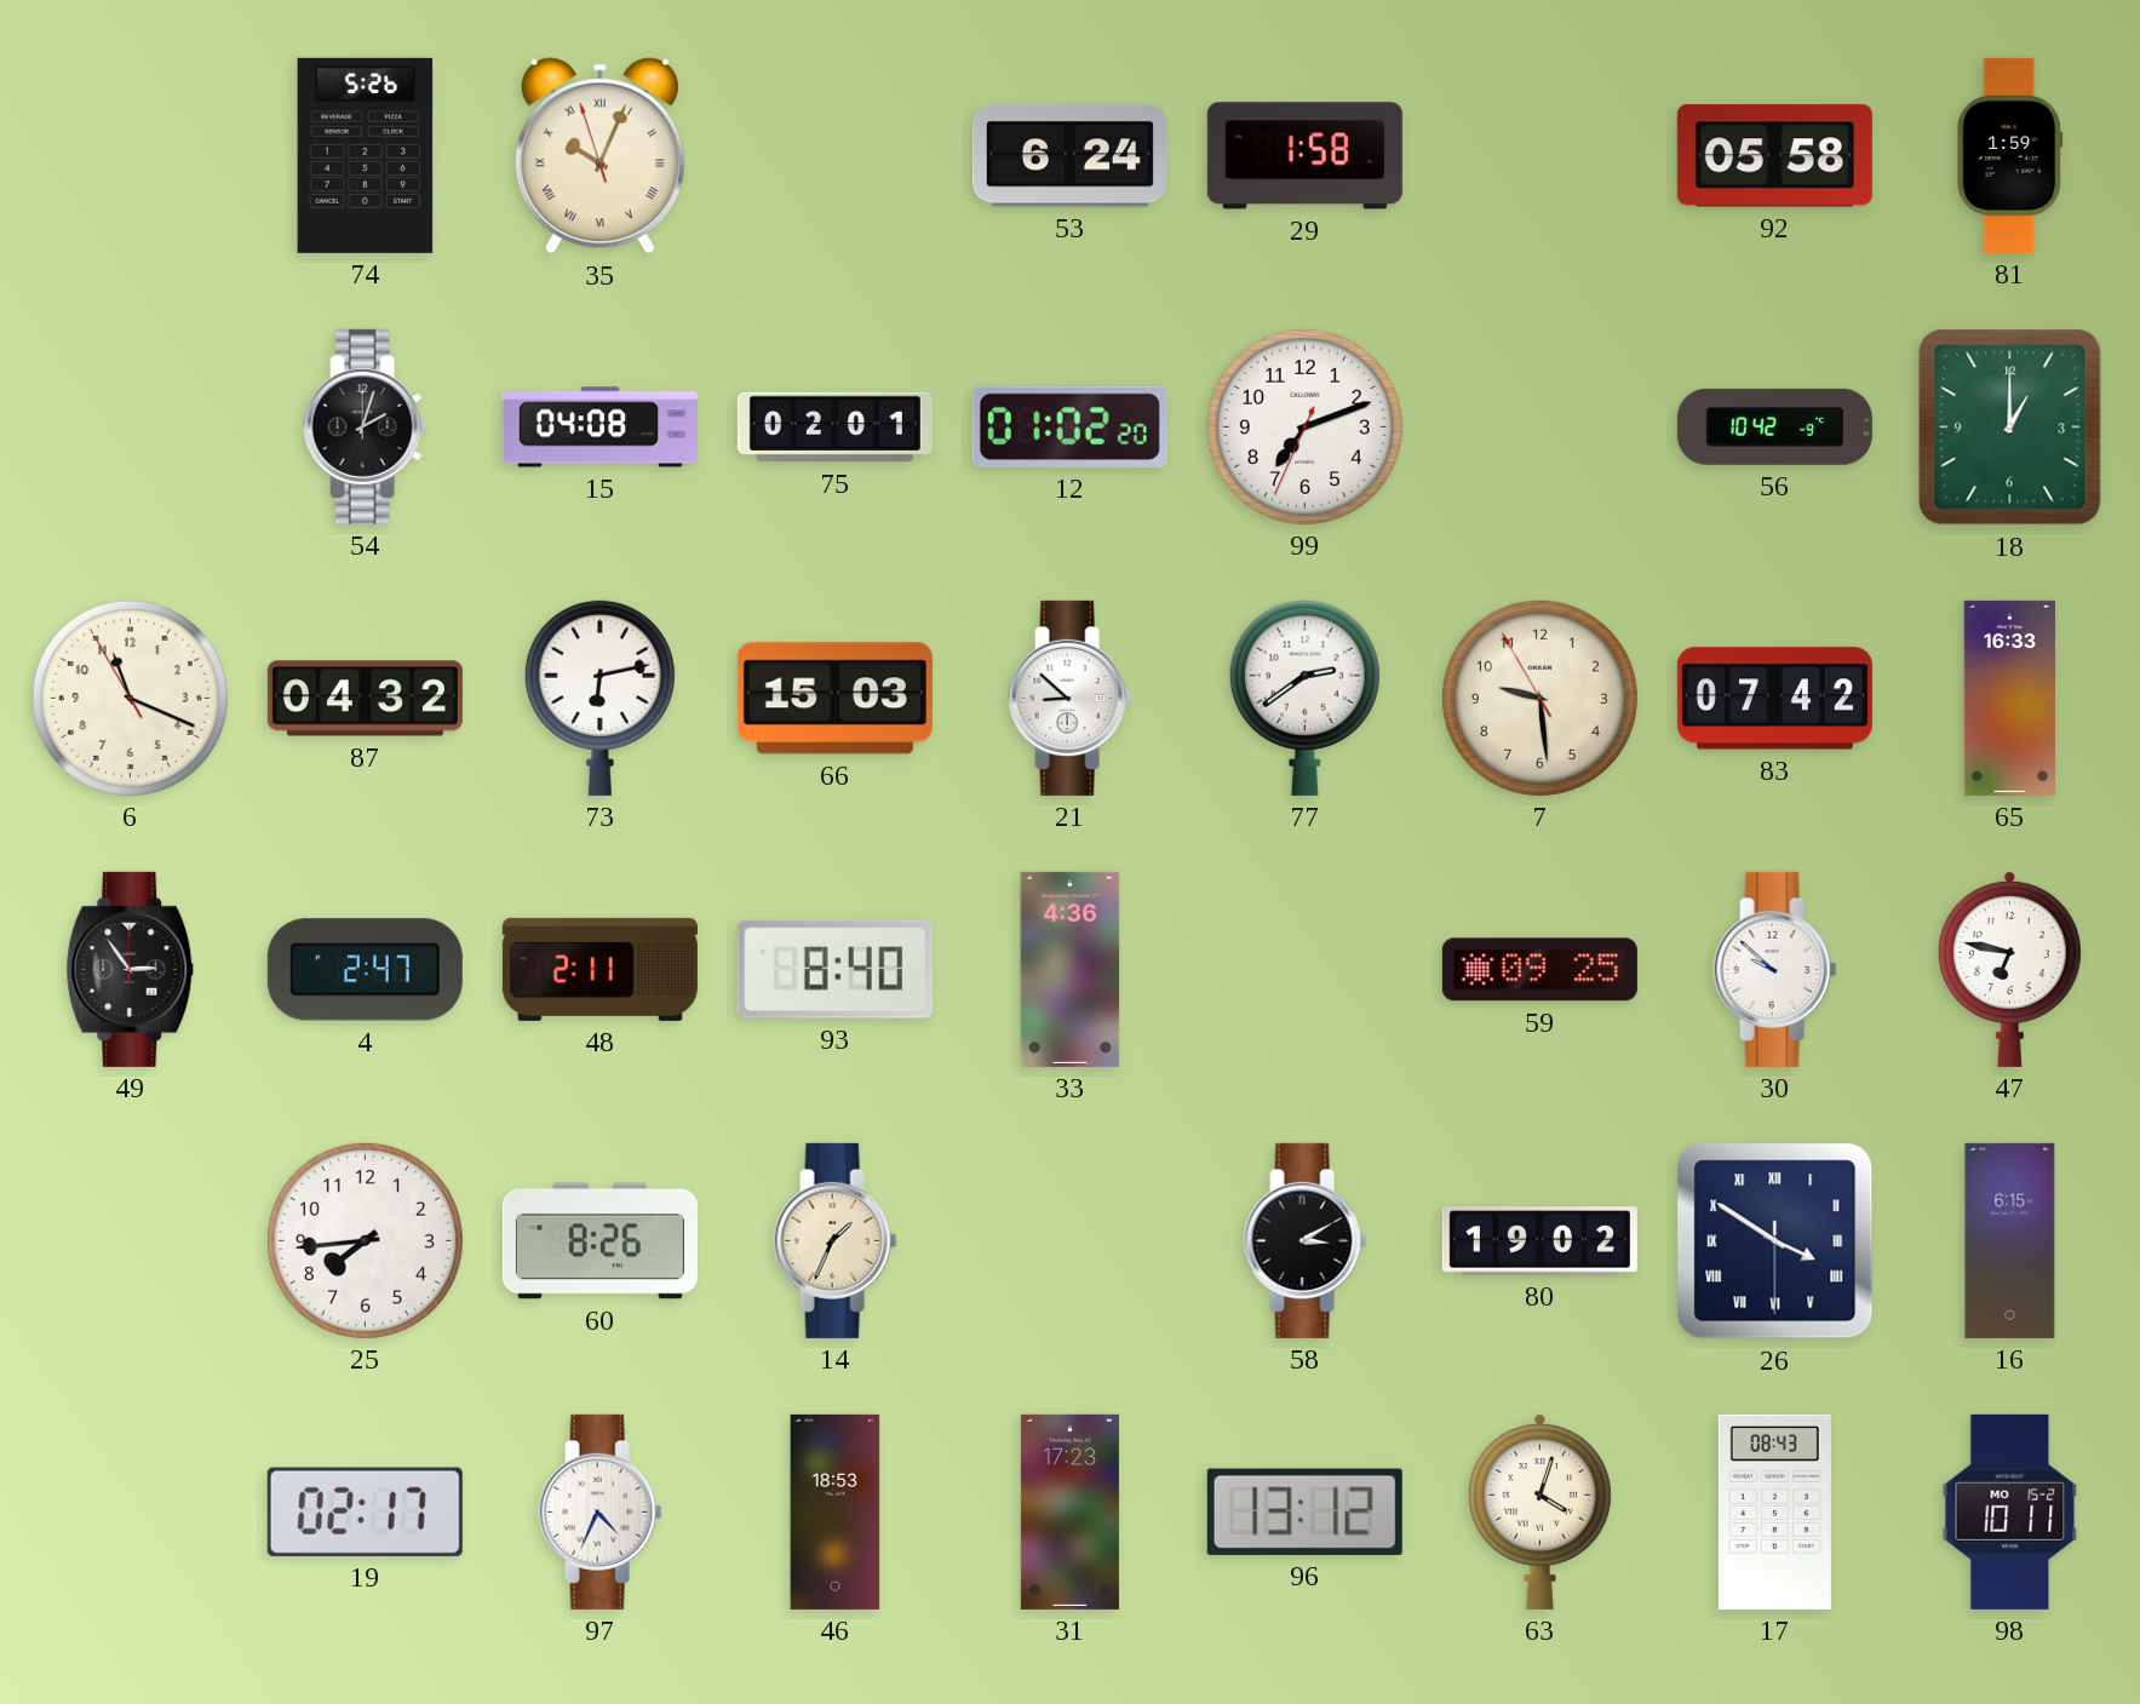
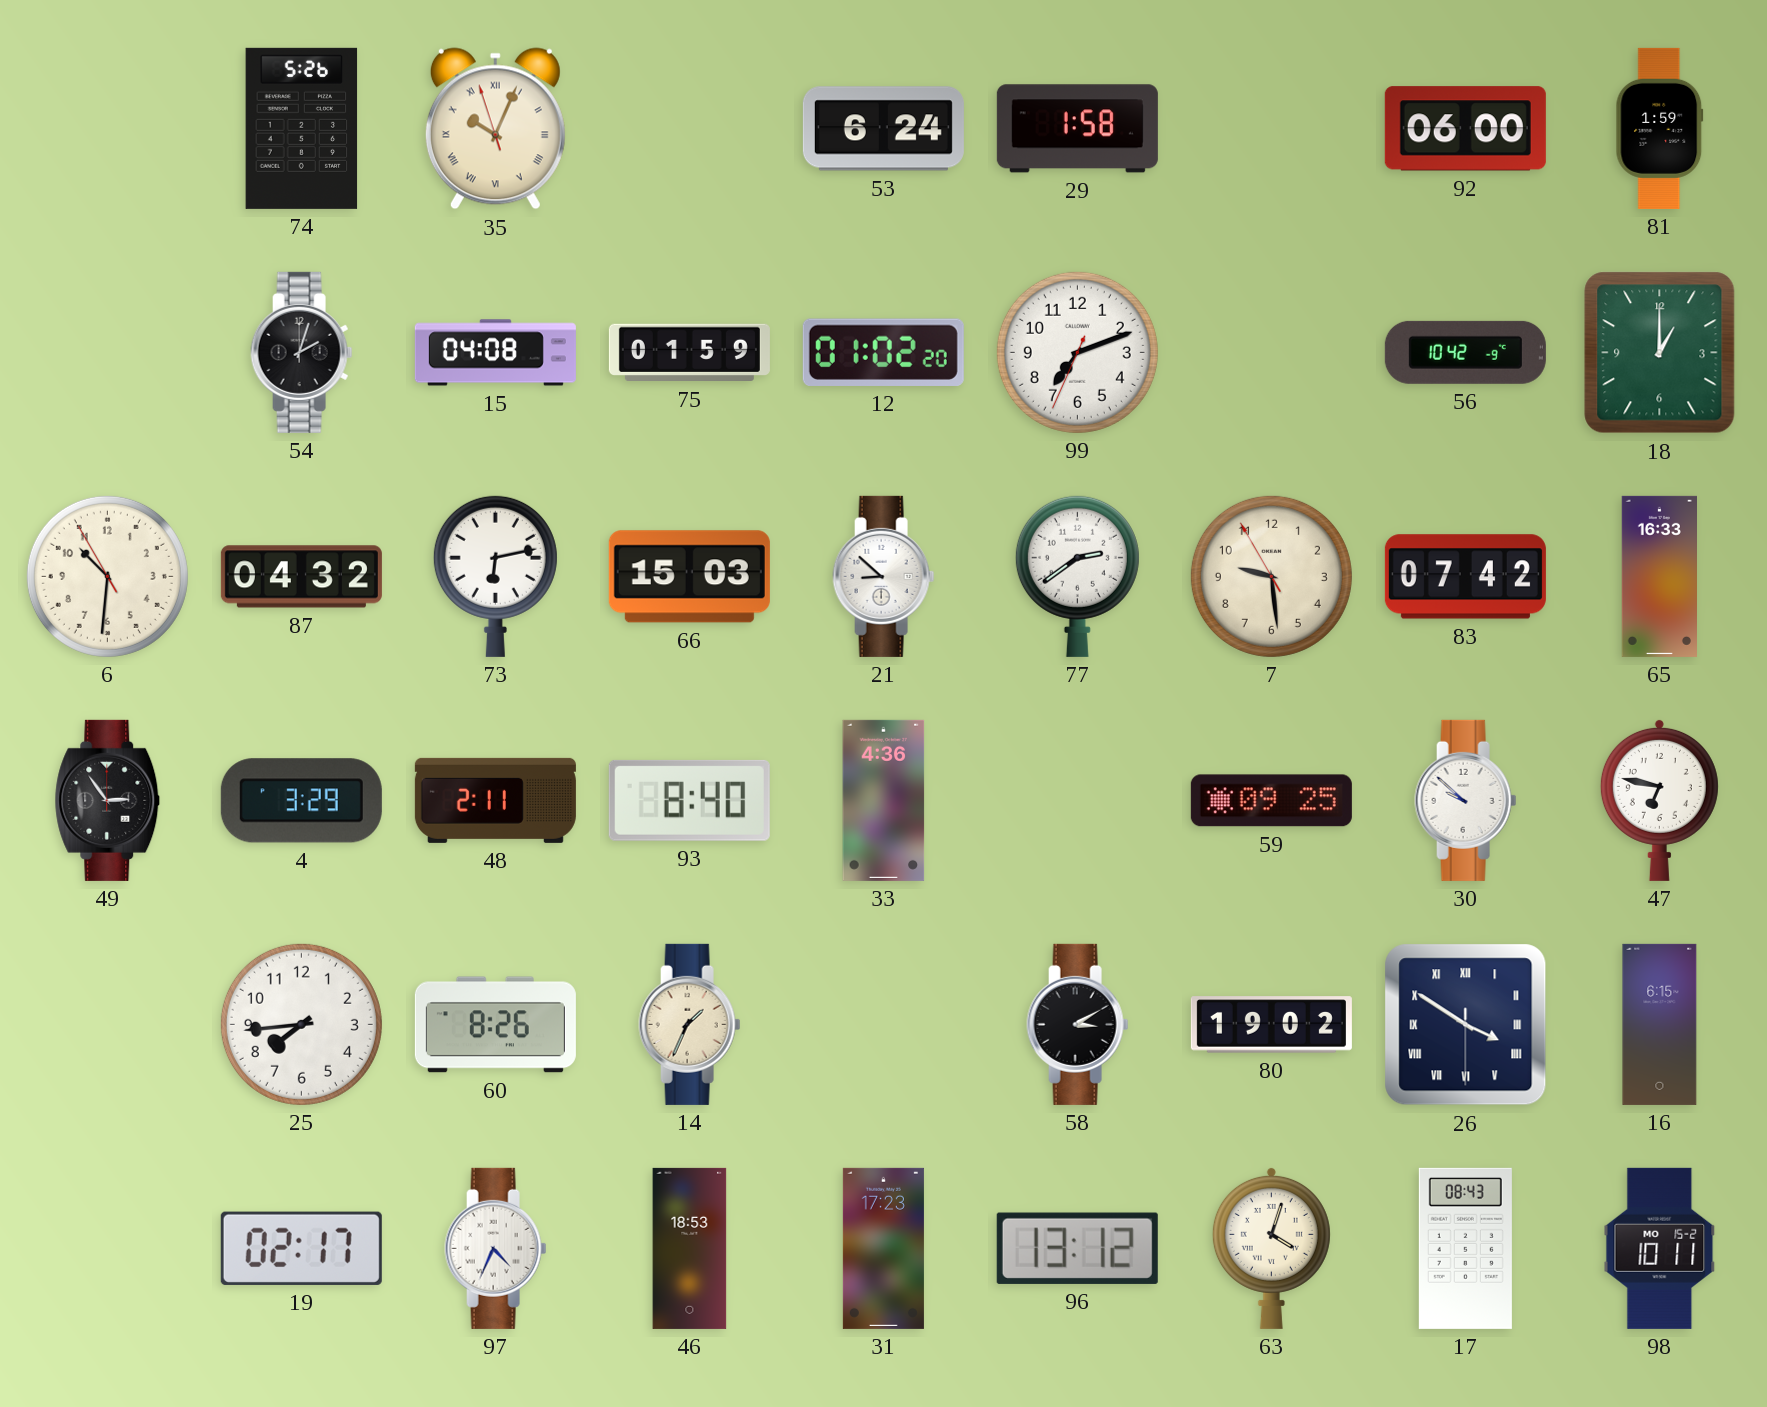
92: 05:58 -> 06:00
75: 02:01 -> 01:59
6: 11:18 -> 10:30
4: 2:47 -> 3:29
